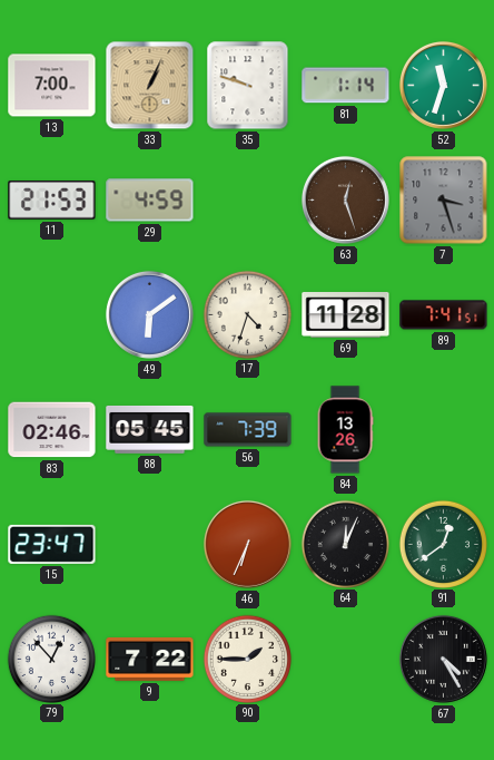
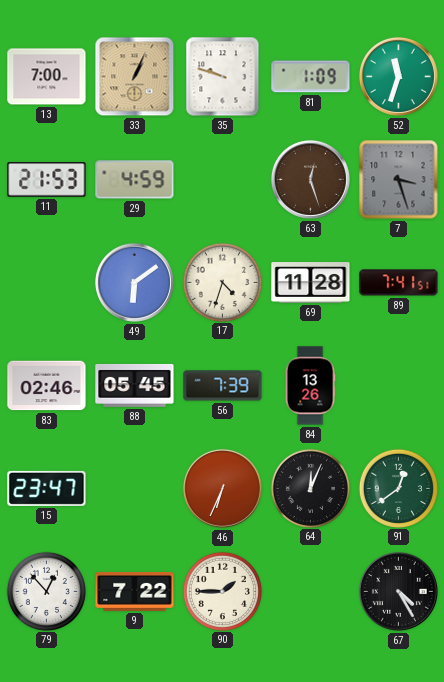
81: 1:14 -> 1:09
